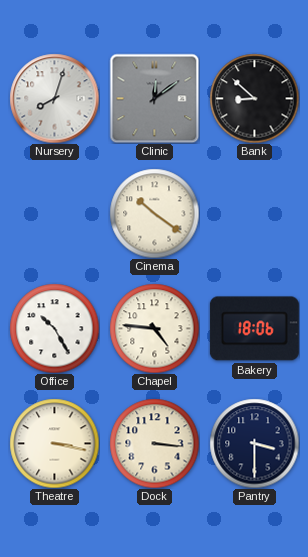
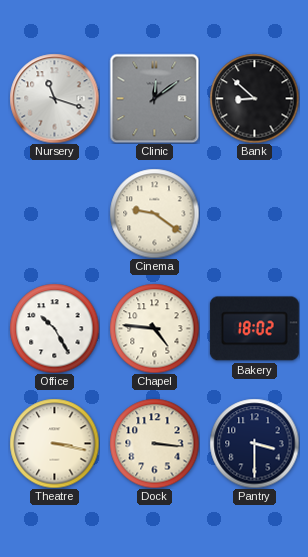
Nursery: 8:03 -> 11:18
Cinema: 10:21 -> 9:21
Bakery: 18:06 -> 18:02
